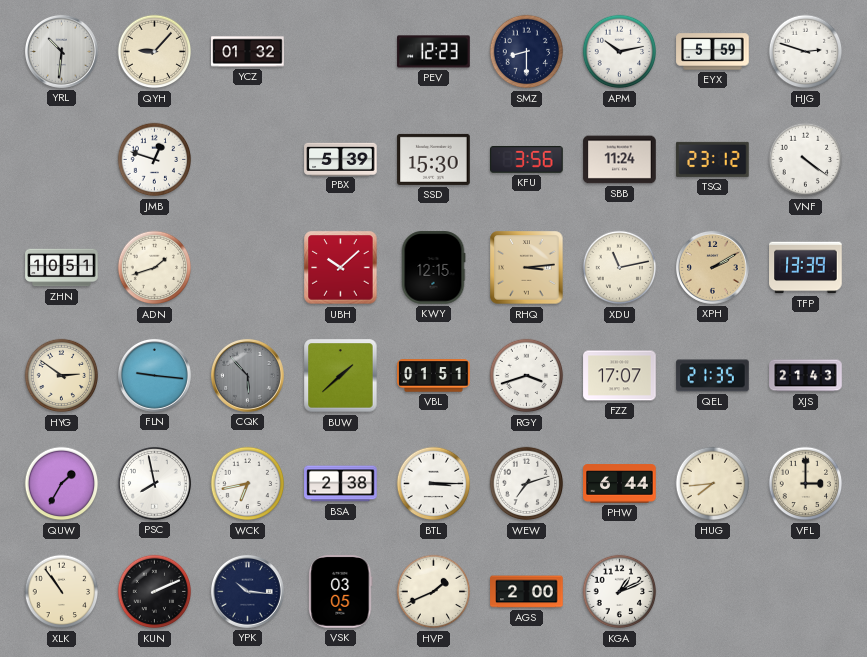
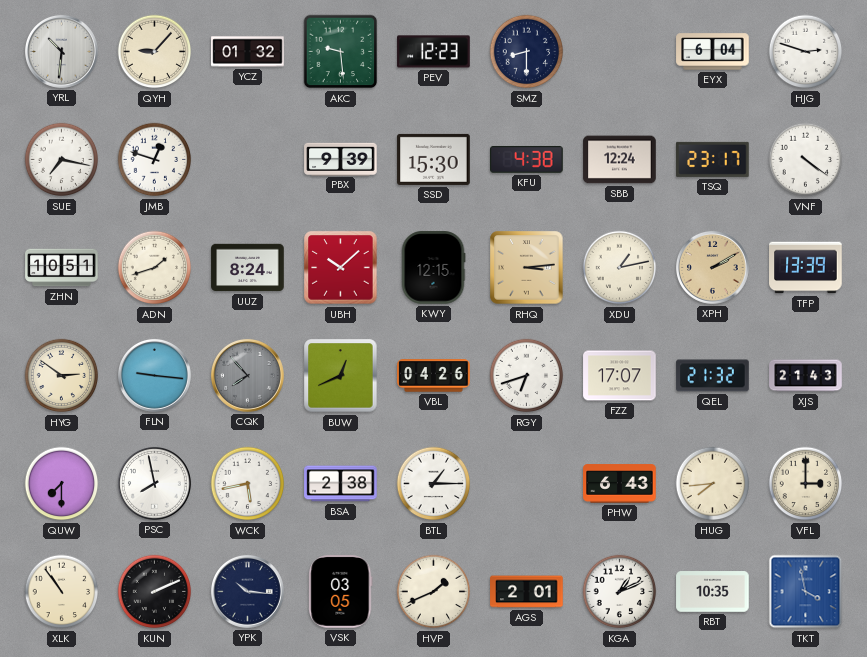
AKC: none -> 9:29
APM: 10:13 -> none
EYX: 5:59 -> 6:04
SUE: none -> 7:17
PBX: 5:39 -> 9:39
KFU: 3:56 -> 4:38
SBB: 11:24 -> 12:24
TSQ: 23:12 -> 23:17
UUZ: none -> 8:24
XDU: 11:13 -> 1:13
CQK: 5:53 -> 7:53
BUW: 1:38 -> 12:41
VBL: 01:51 -> 04:26
RGY: 3:42 -> 6:42
QEL: 21:35 -> 21:32
QUW: 1:35 -> 7:30
WCK: 6:43 -> 5:43
BTL: 3:15 -> 1:15
WEW: 7:12 -> none
PHW: 6:44 -> 6:43
AGS: 2:00 -> 2:01
RBT: none -> 10:35
TKT: none -> 3:58
